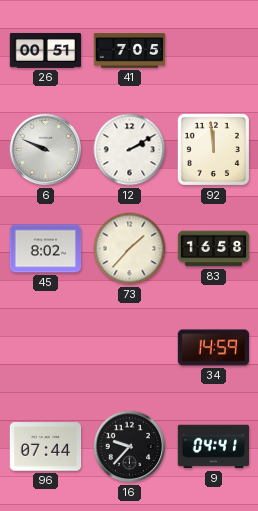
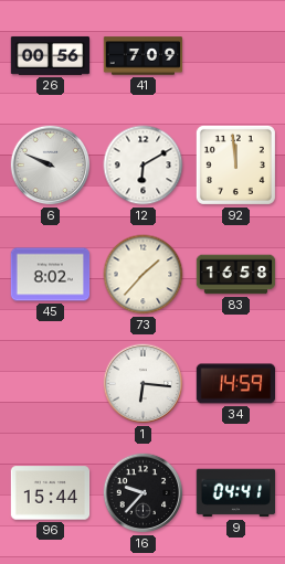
26: 00:51 -> 00:56
41: 7:05 -> 7:09
12: 2:10 -> 6:10
1: none -> 6:16
96: 07:44 -> 15:44
